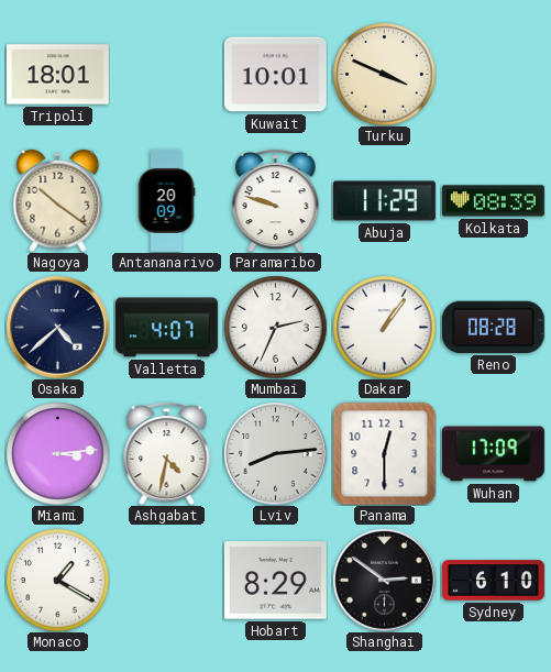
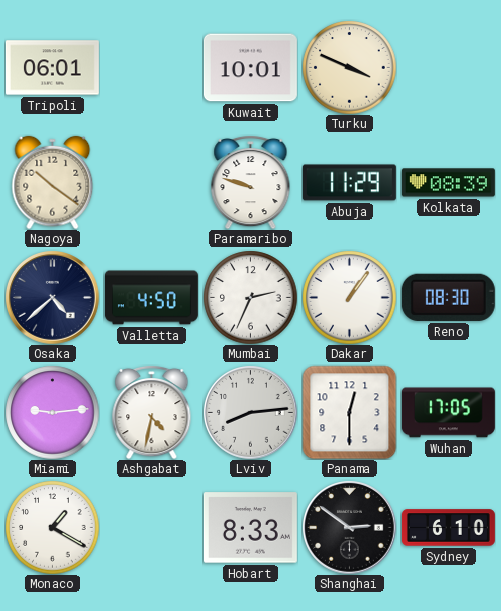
Tripoli: 18:01 -> 06:01
Antananarivo: 20:09 -> none
Valletta: 4:07 -> 4:50
Reno: 08:28 -> 08:30
Miami: 3:14 -> 9:14
Wuhan: 17:09 -> 17:05
Hobart: 8:29 -> 8:33
